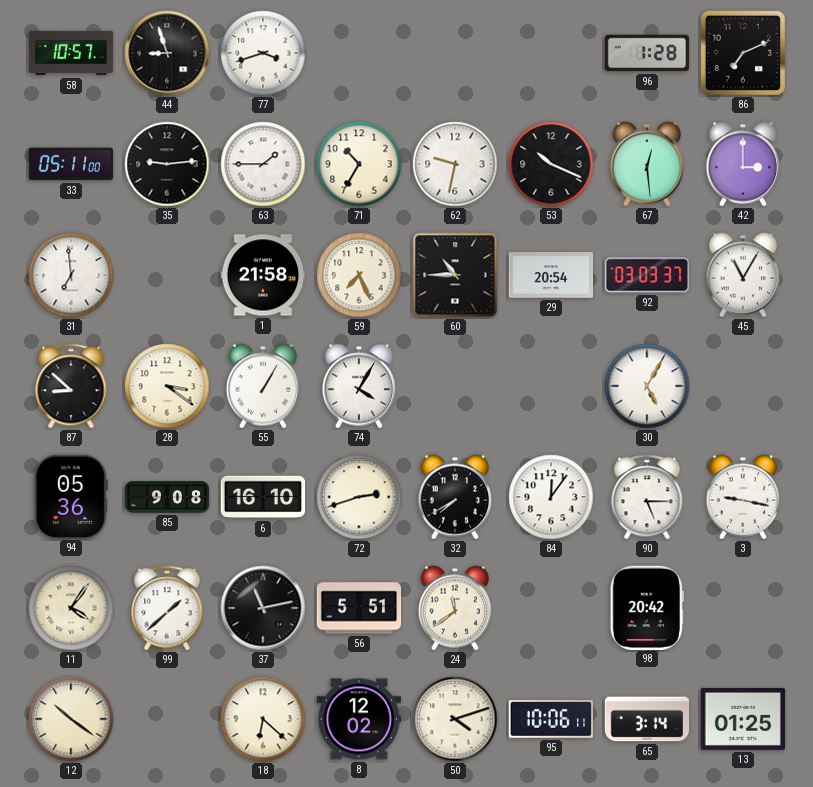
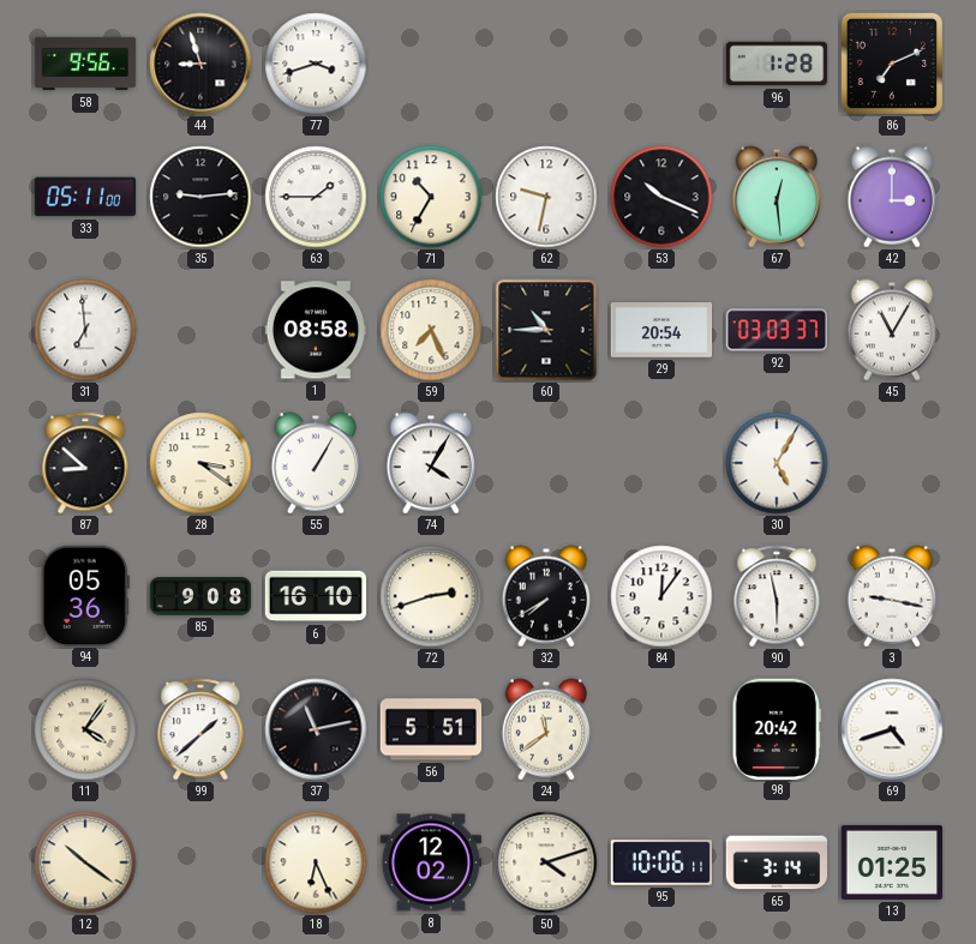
58: 10:57 -> 9:56
1: 21:58 -> 08:58
90: 5:15 -> 5:58
69: none -> 4:42
18: 6:22 -> 6:26
